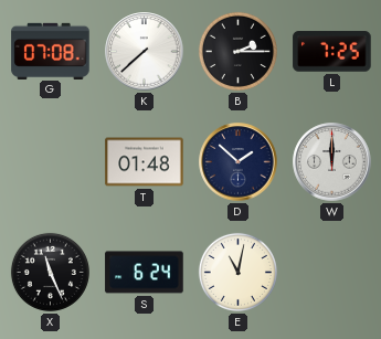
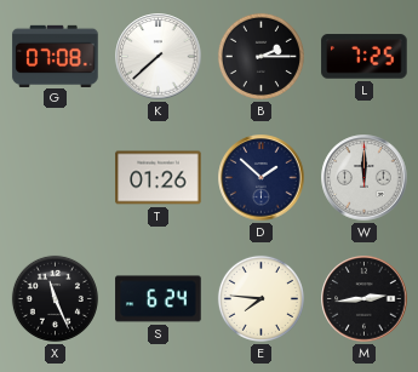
T: 01:48 -> 01:26
E: 11:02 -> 7:46
M: none -> 2:44
